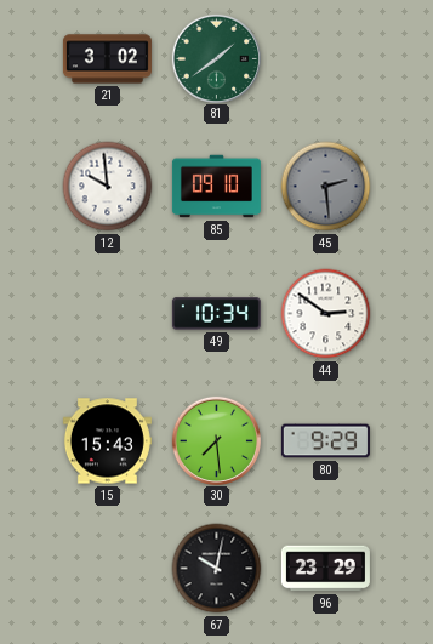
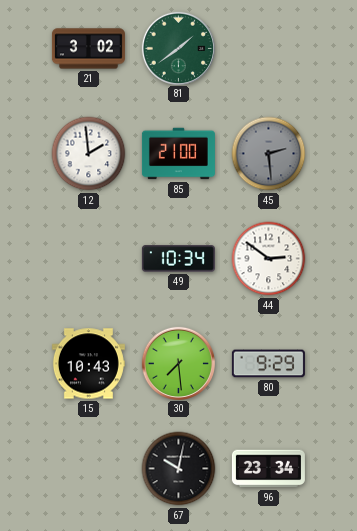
12: 9:59 -> 1:59
85: 09:10 -> 21:00
15: 15:43 -> 10:43
96: 23:29 -> 23:34
